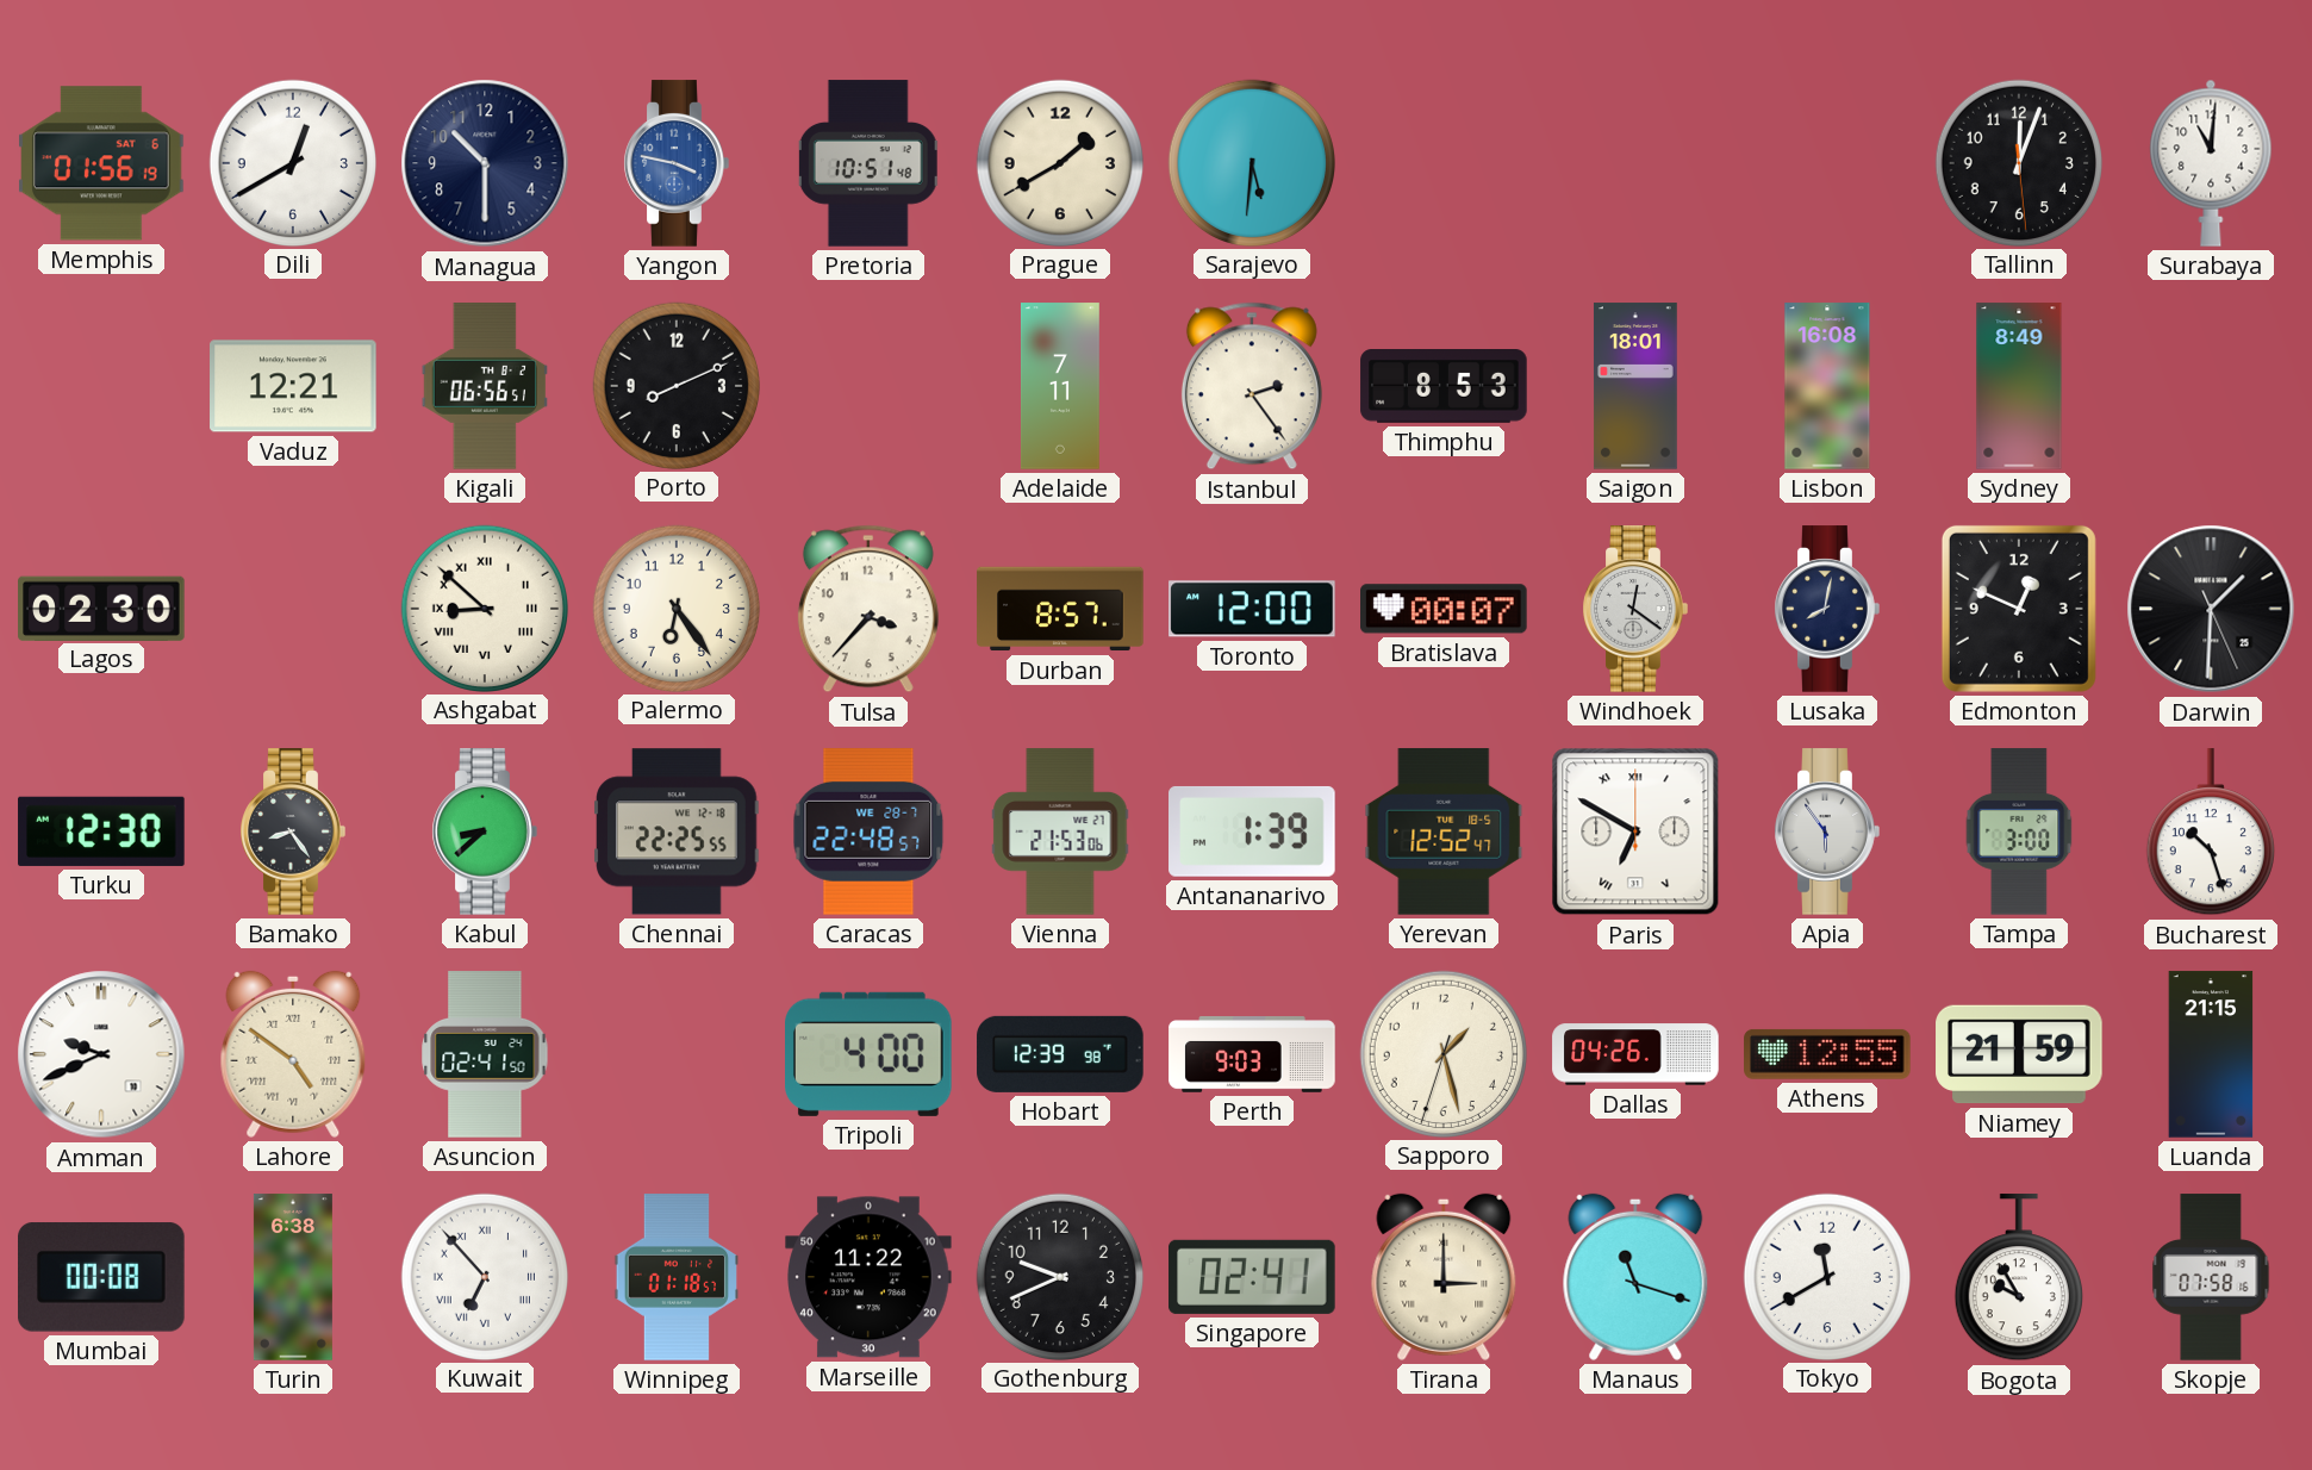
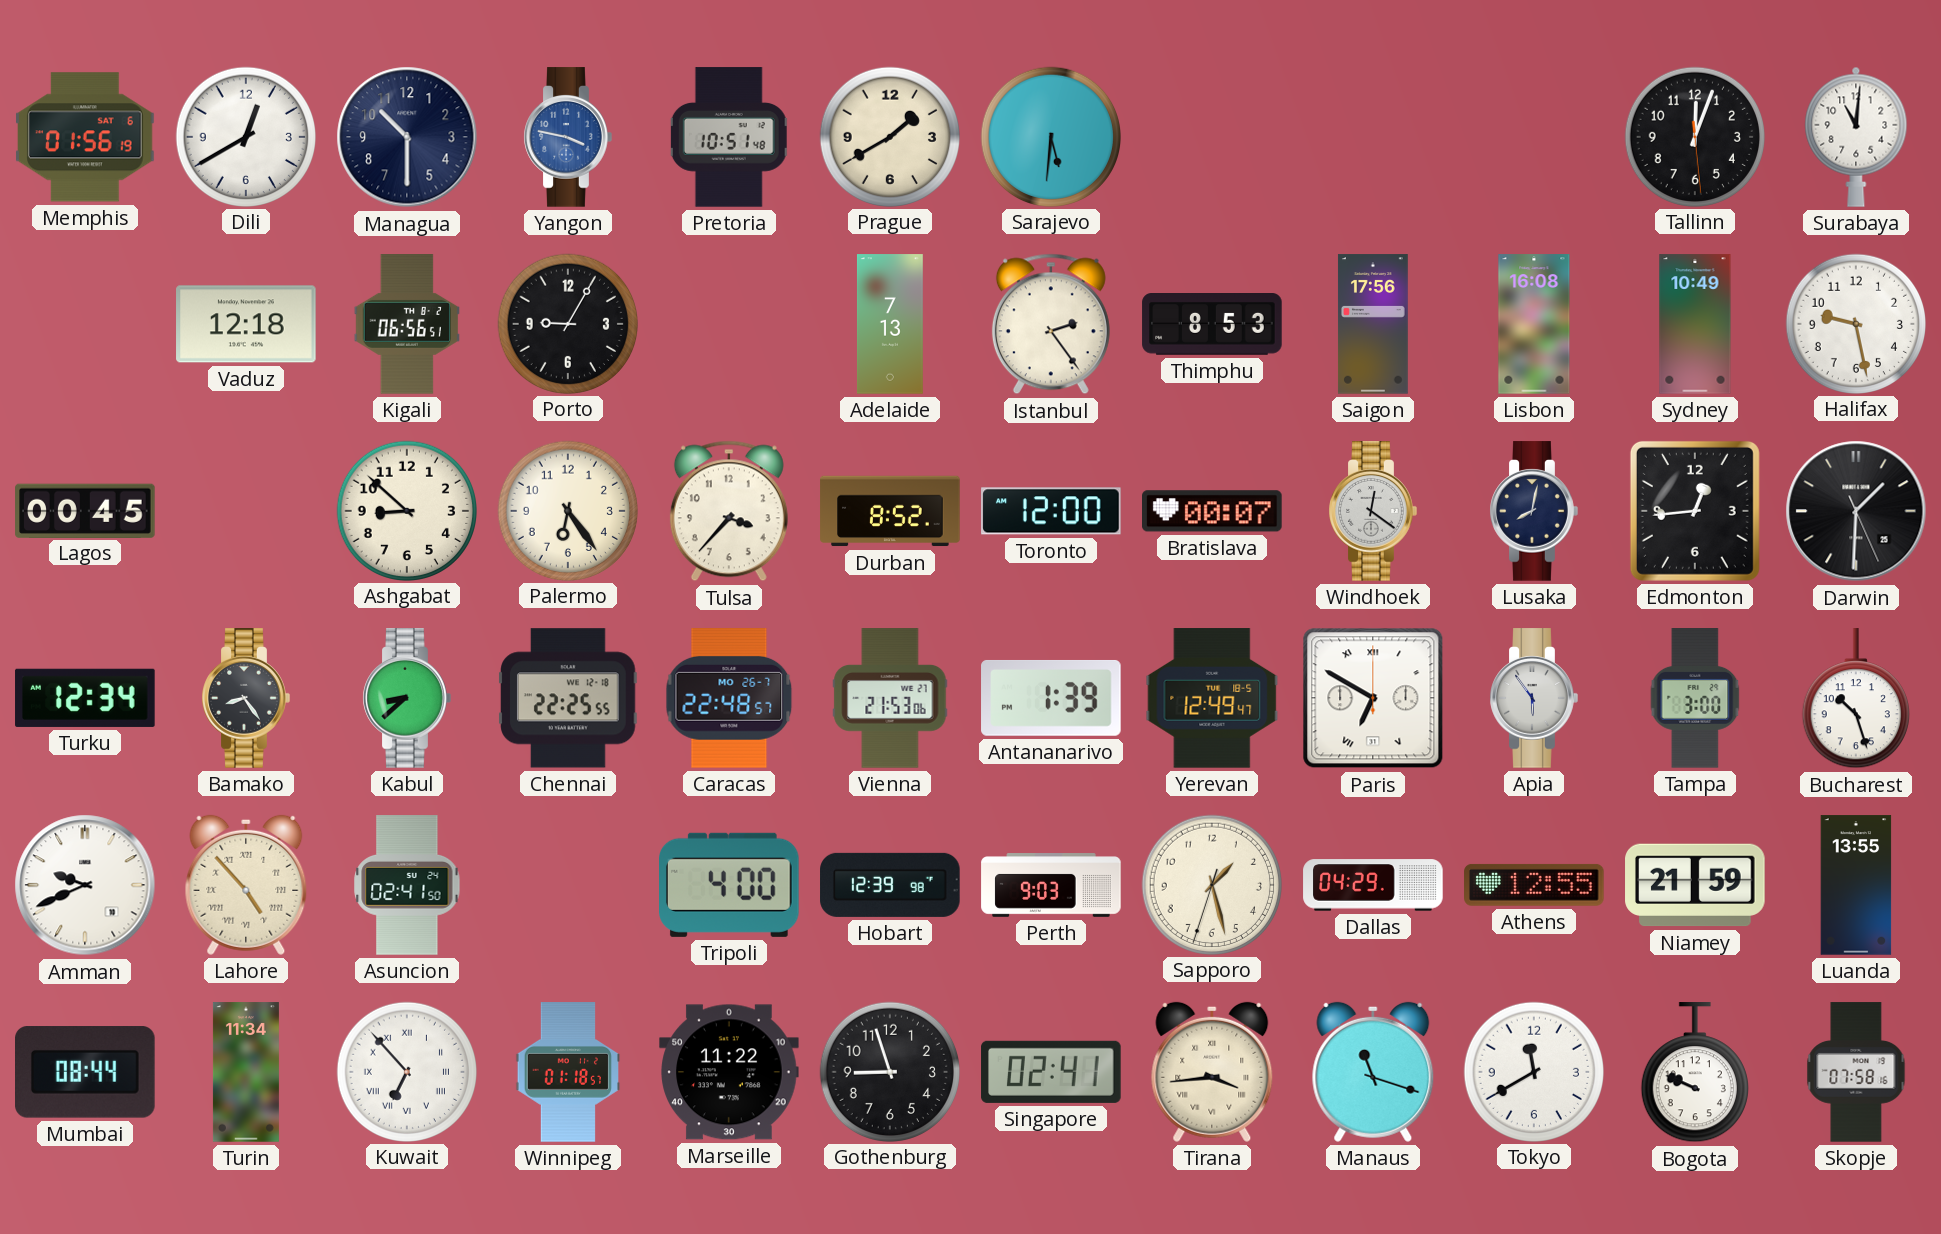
Vaduz: 12:21 -> 12:18
Porto: 8:11 -> 9:05
Adelaide: 7:11 -> 7:13
Saigon: 18:01 -> 17:56
Sydney: 8:49 -> 10:49
Halifax: none -> 9:28
Lagos: 02:30 -> 00:45
Ashgabat numerals: Roman -> Arabic
Durban: 8:57 -> 8:52
Edmonton: 12:49 -> 12:44
Turku: 12:30 -> 12:34
Caracas date: WE 28-7 -> MO 26-7
Yerevan: 12:52 -> 12:49
Lahore: 4:51 -> 4:53
Dallas: 04:26 -> 04:29
Luanda: 21:15 -> 13:55
Mumbai: 00:08 -> 08:44
Turin: 6:38 -> 11:34
Gothenburg: 9:41 -> 8:57
Tirana: 3:00 -> 3:44
Bogota: 9:55 -> 9:49
